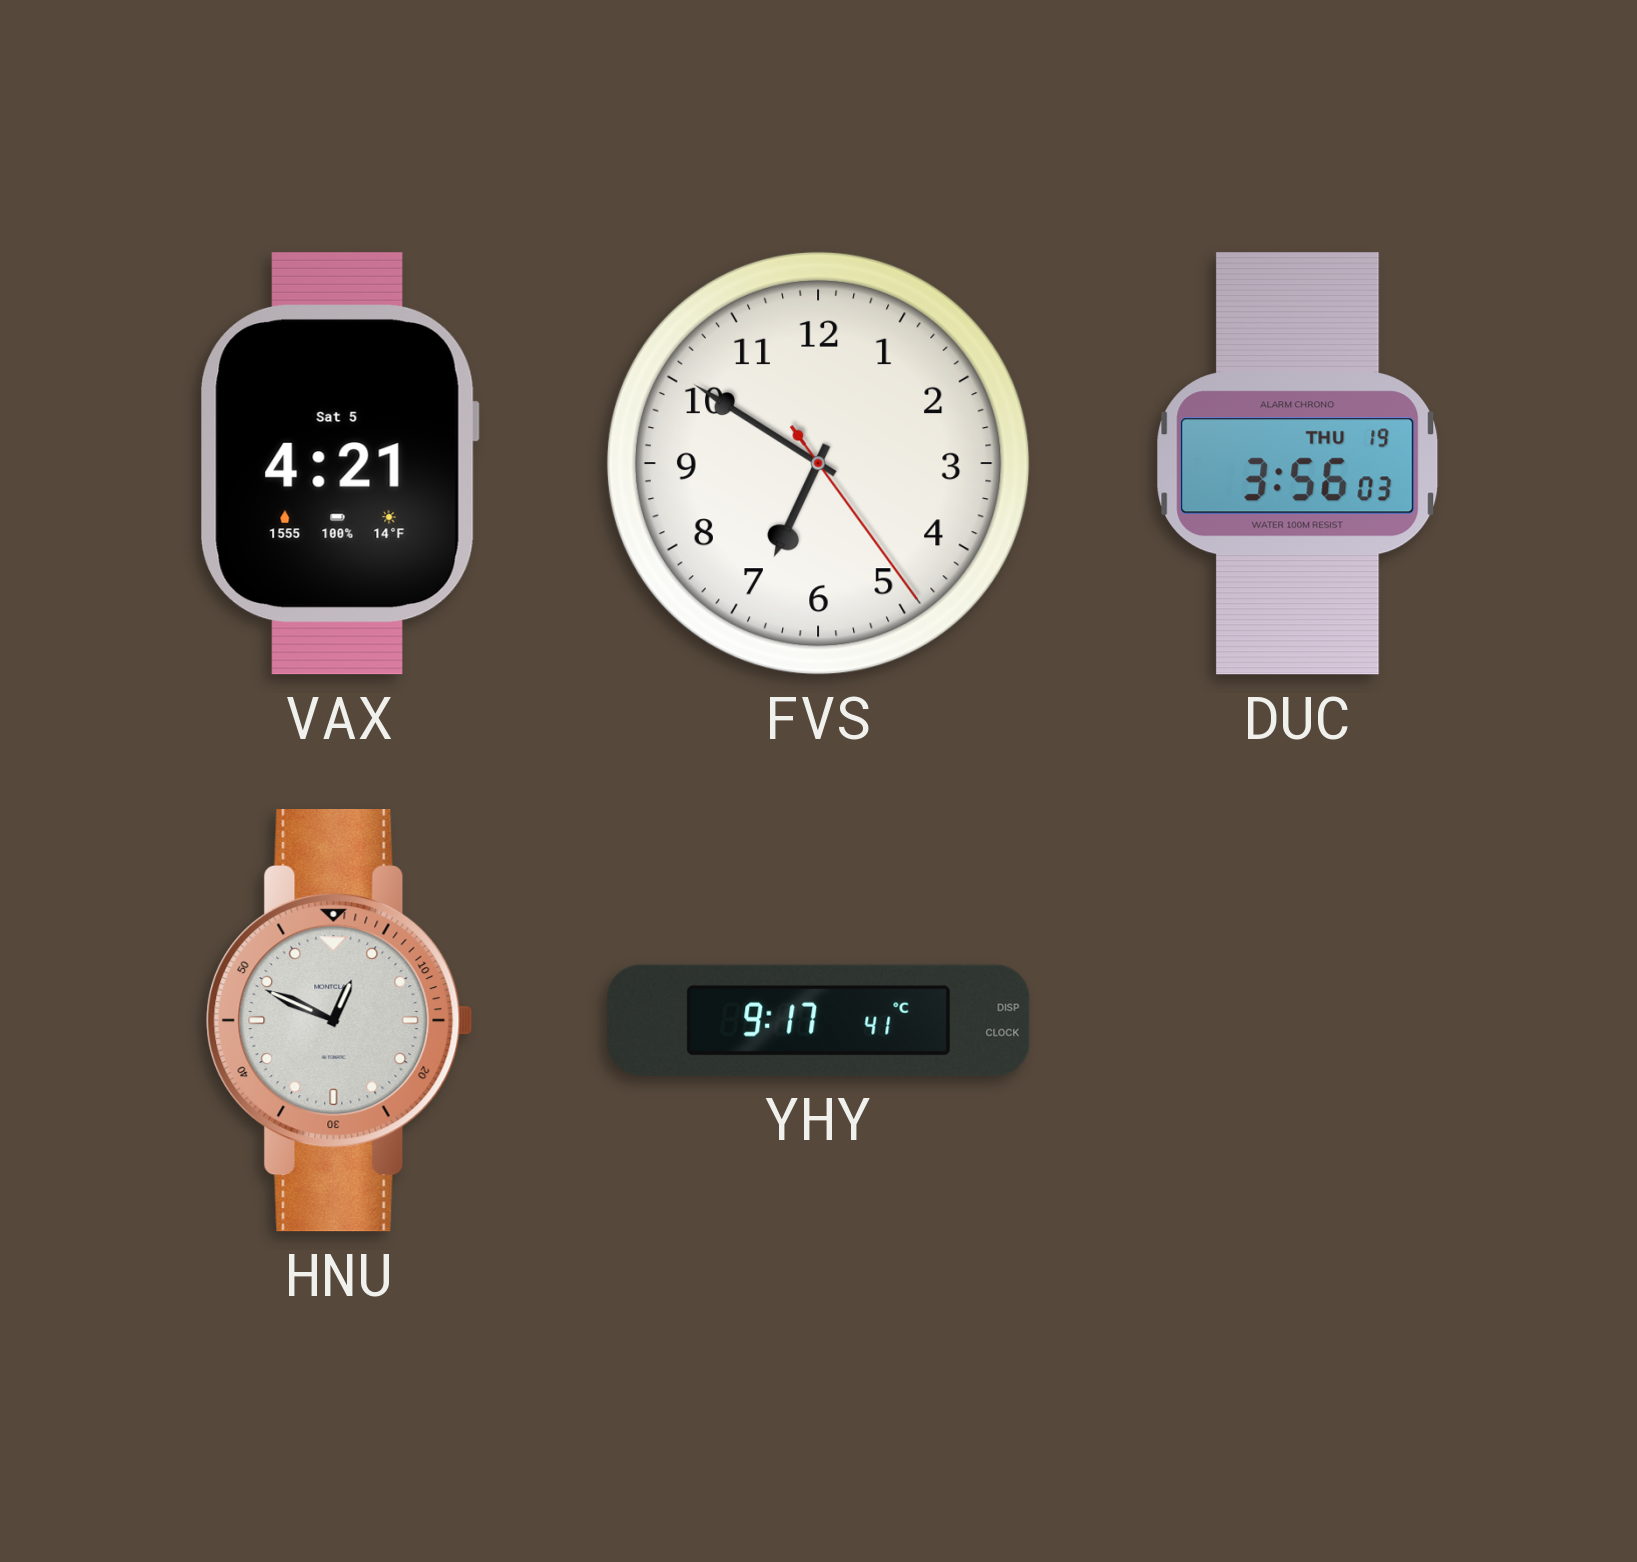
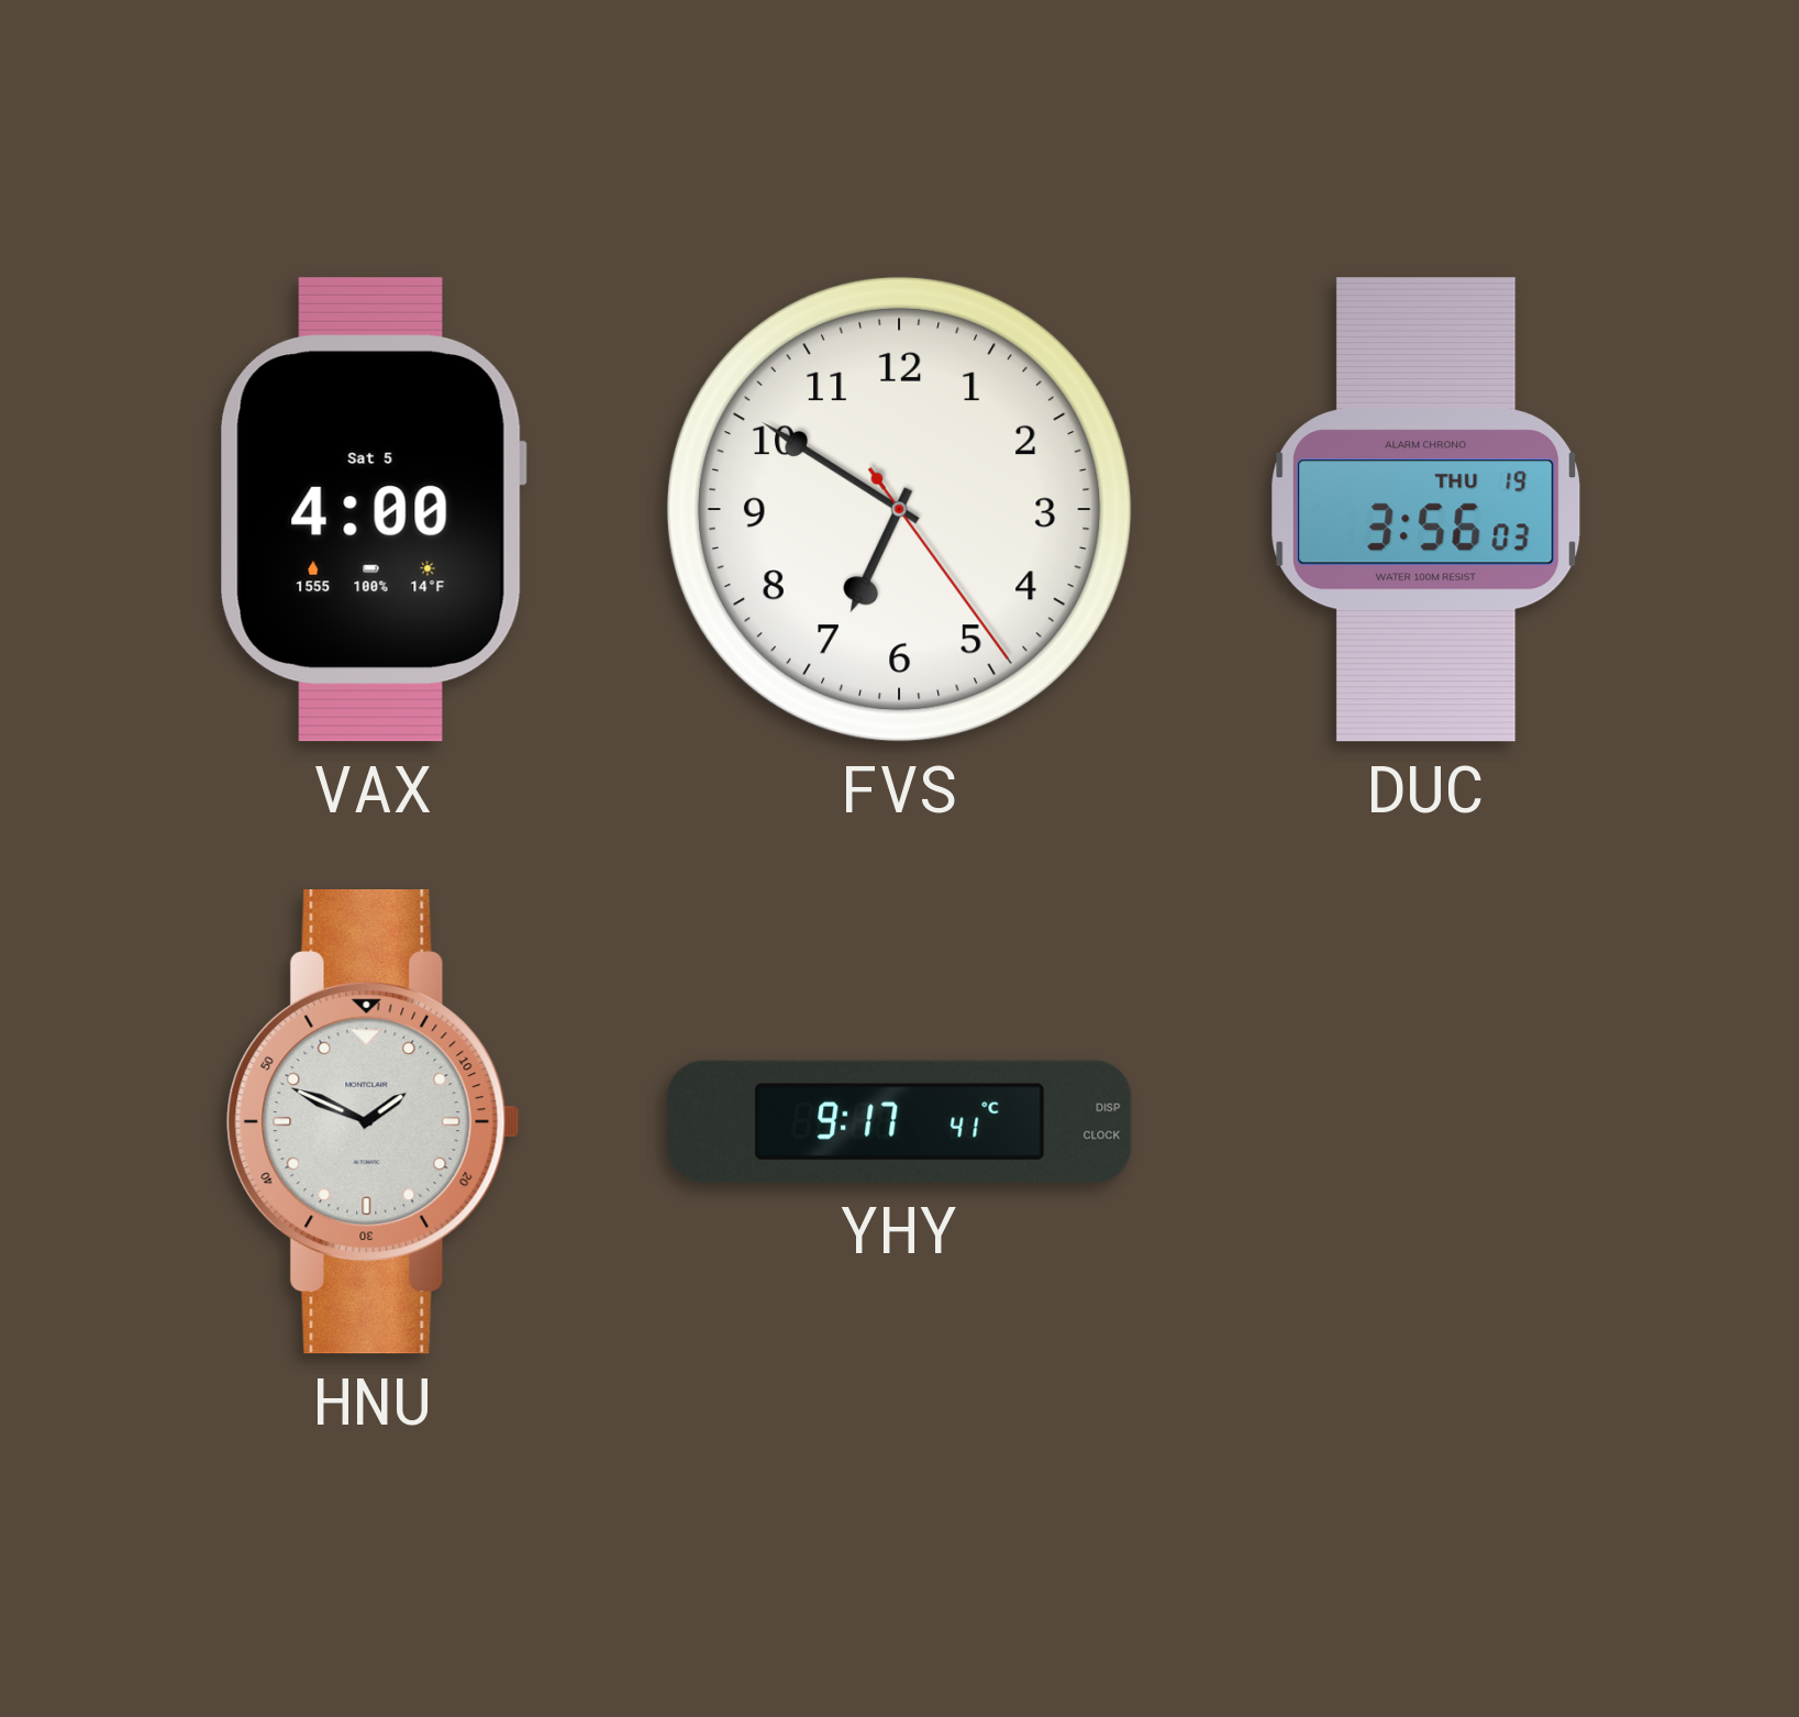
VAX: 4:21 -> 4:00
HNU: 12:49 -> 1:49
